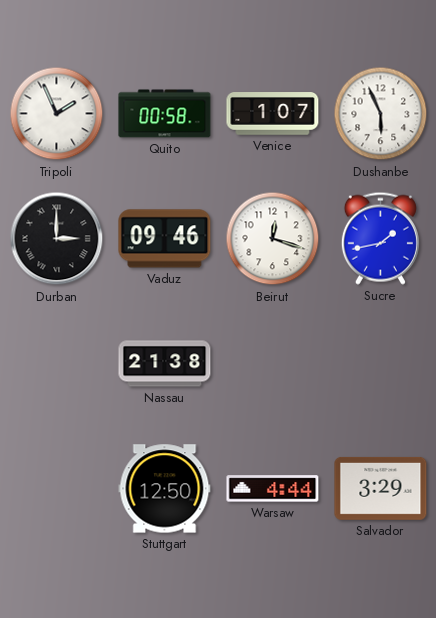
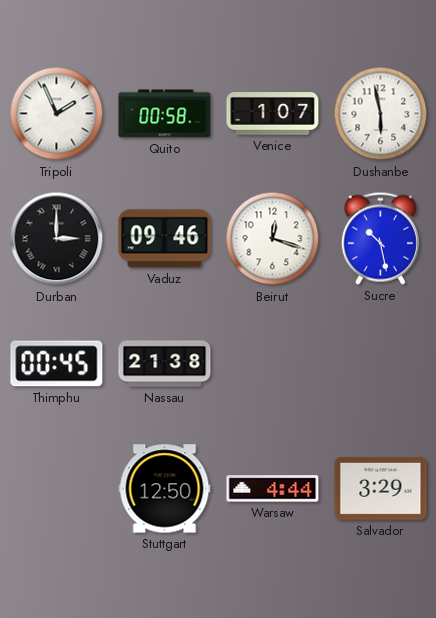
Dushanbe: 5:56 -> 5:58
Sucre: 1:43 -> 10:28
Thimphu: none -> 00:45
